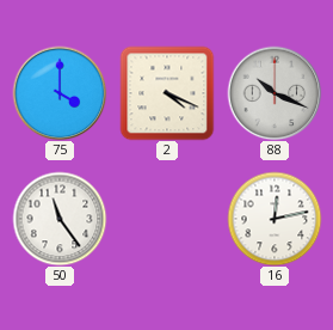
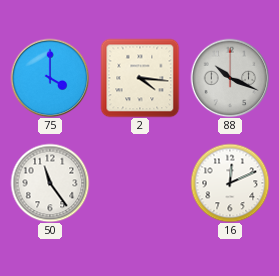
2: 4:19 -> 4:16
16: 12:13 -> 12:11
